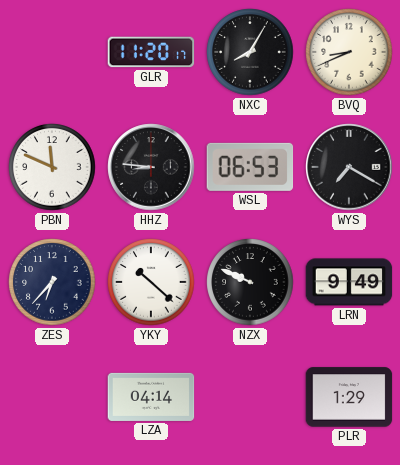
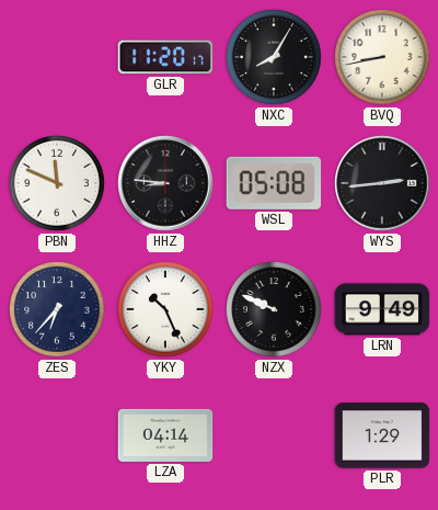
BVQ: 8:41 -> 8:43
WSL: 06:53 -> 05:08
WYS: 7:20 -> 2:44
YKY: 10:22 -> 10:26
